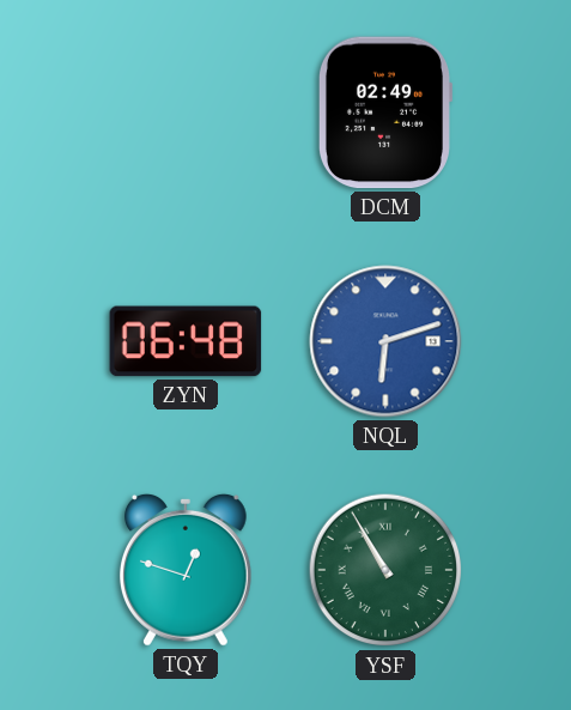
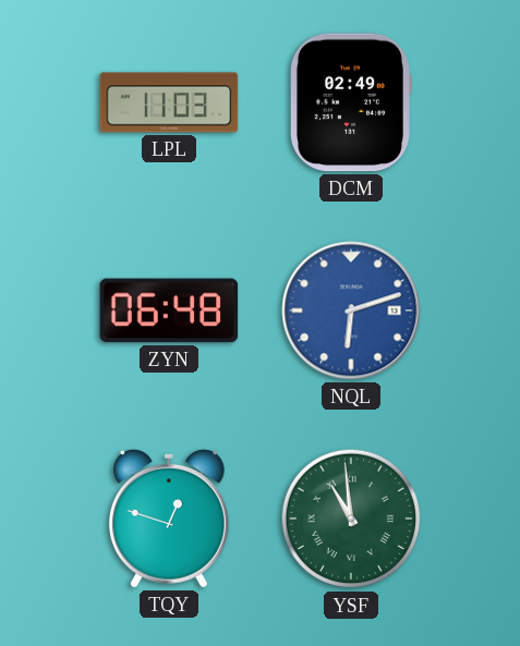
LPL: none -> 11:03
YSF: 10:55 -> 10:59
